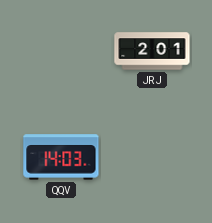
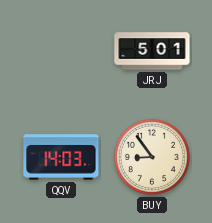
JRJ: 2:01 -> 5:01
BUY: none -> 8:54
